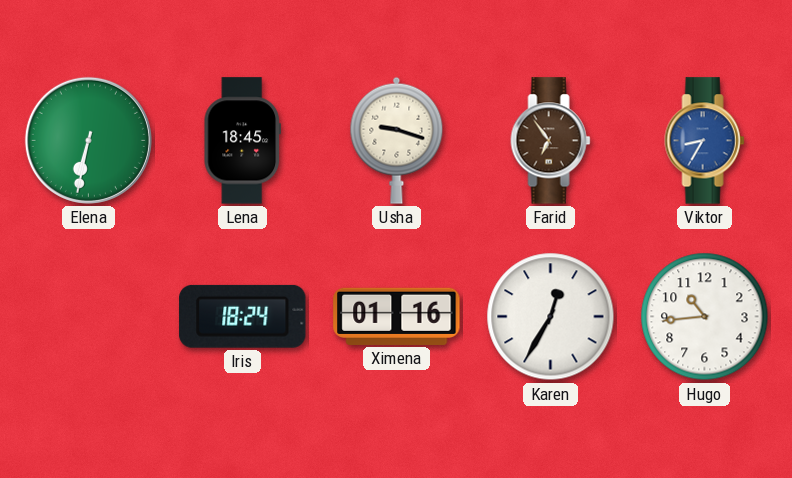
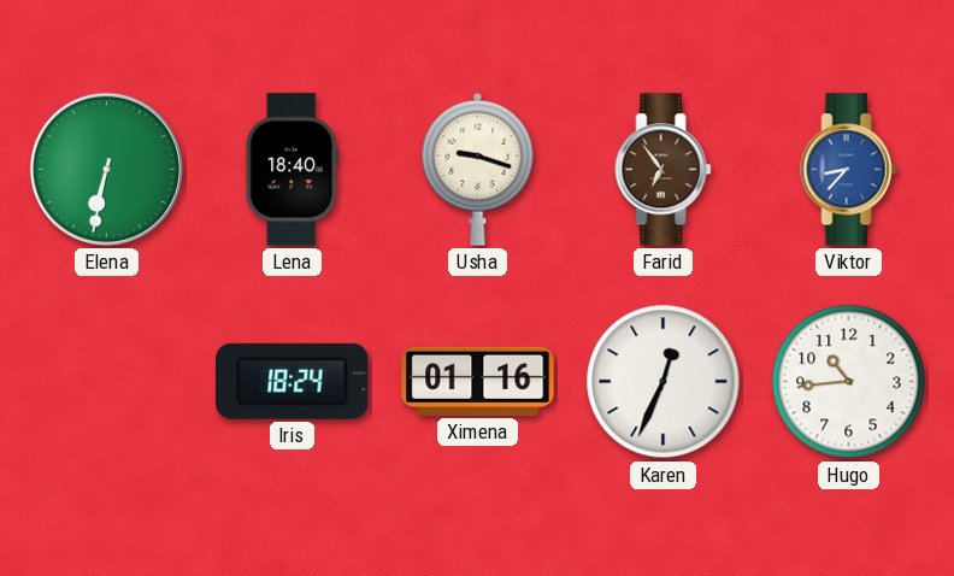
Lena: 18:45 -> 18:40
Viktor: 8:35 -> 8:37
Karen: 12:35 -> 12:34
